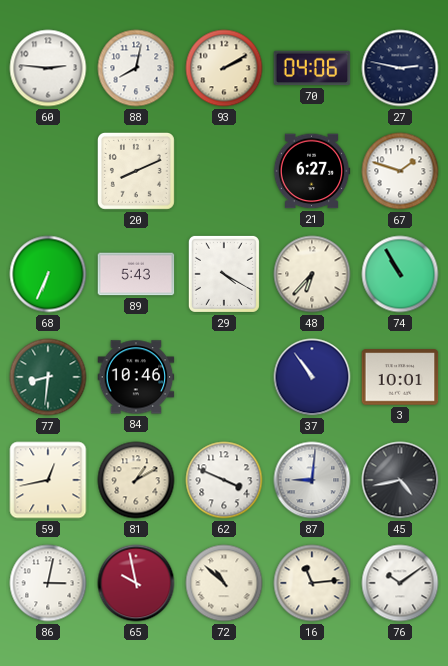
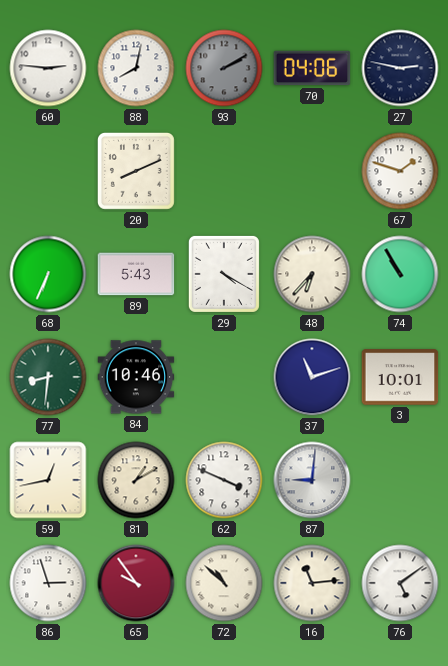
93 dial: cream -> grey
21: 6:27 -> none
37: 10:54 -> 11:12
45: 4:43 -> none
86: 3:02 -> 2:57
65: 9:58 -> 9:54
76: 10:09 -> 5:09
